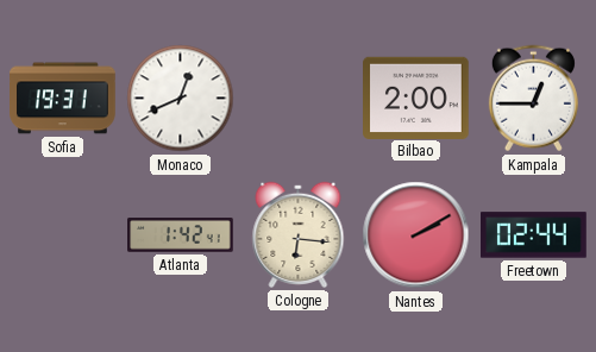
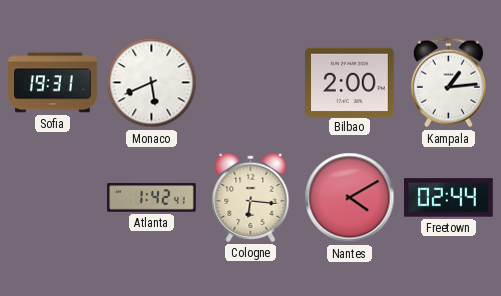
Monaco: 12:41 -> 5:41
Kampala: 12:45 -> 1:14
Nantes: 2:10 -> 4:10
